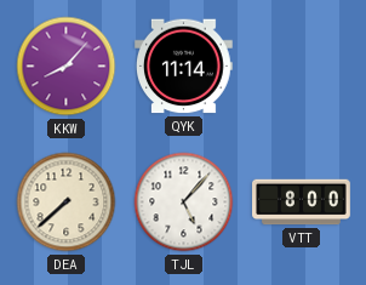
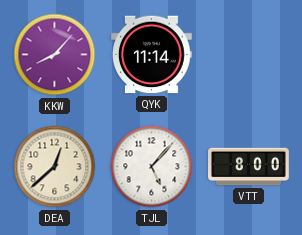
DEA: 7:38 -> 12:38
